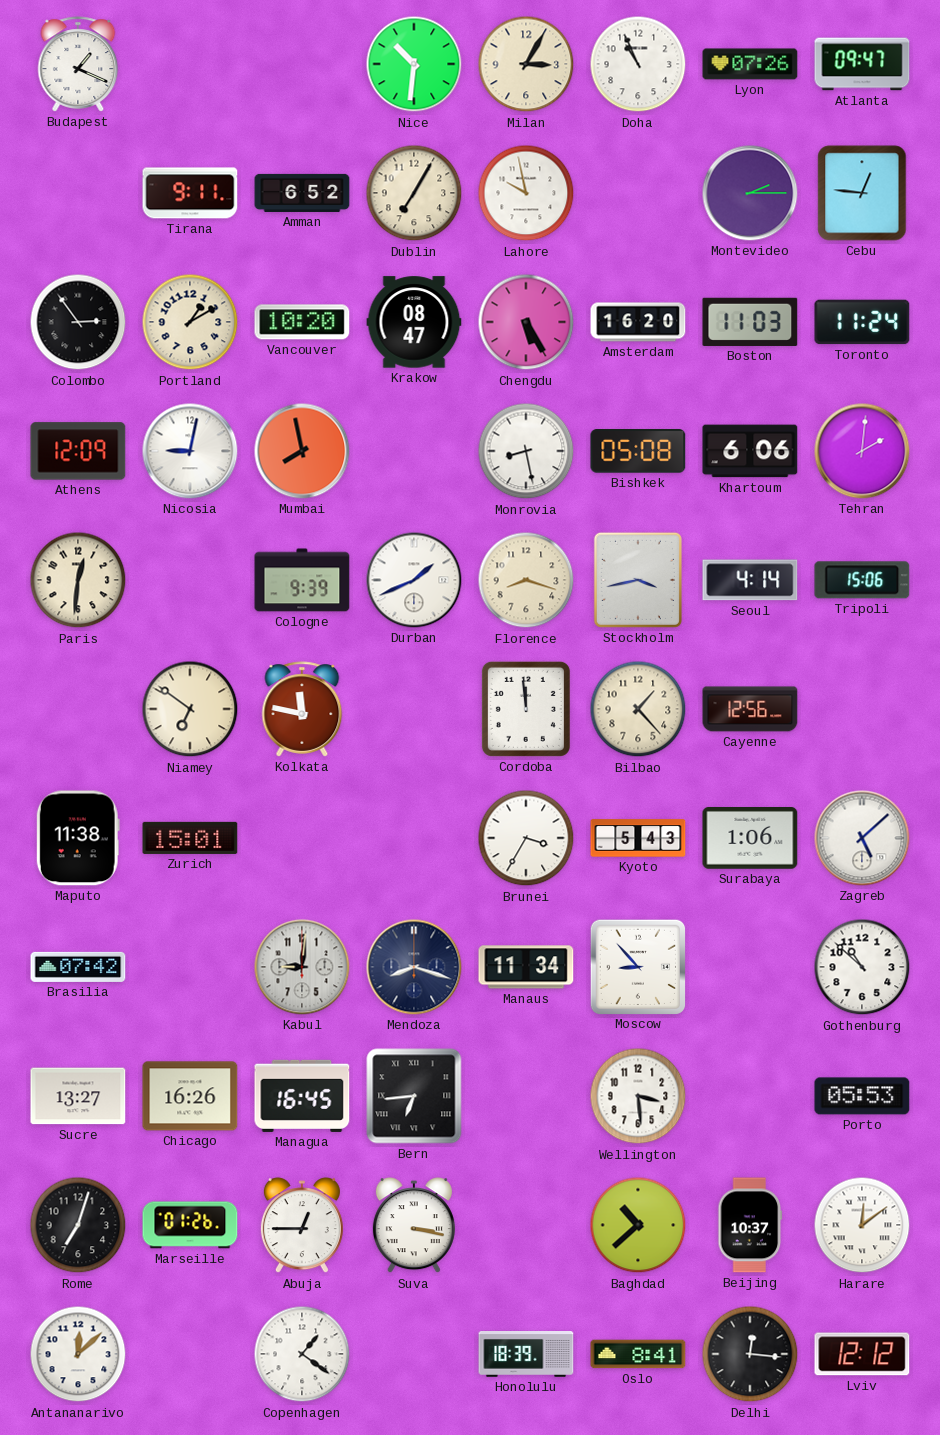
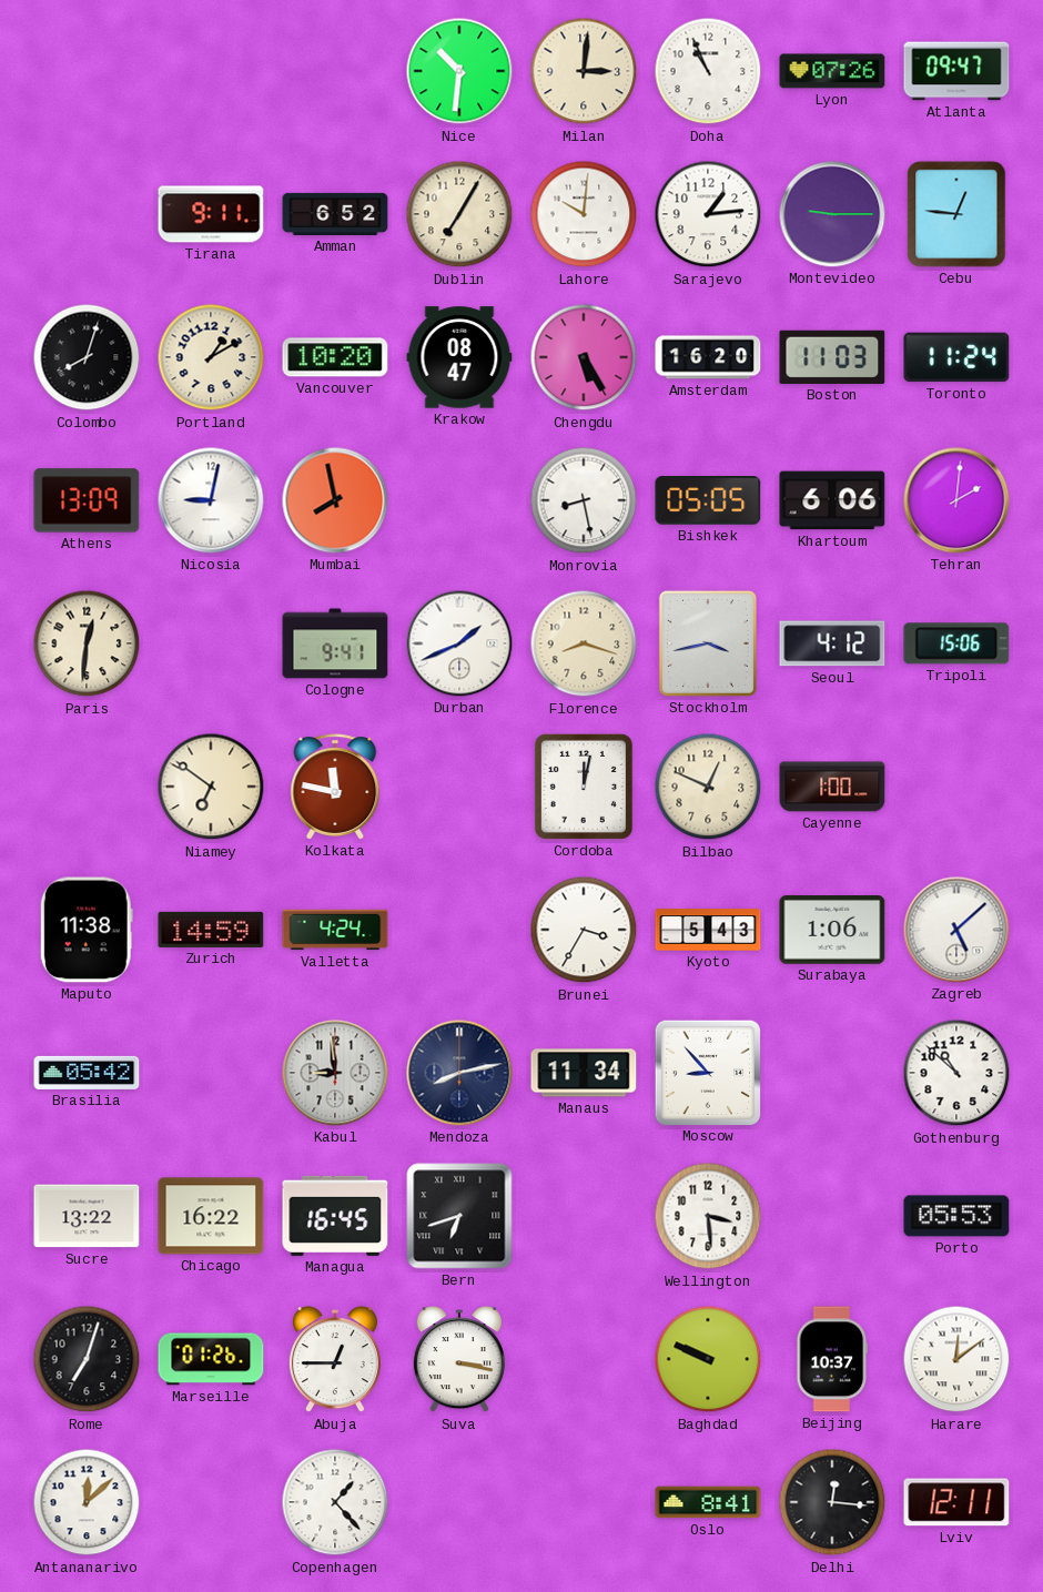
Budapest: 1:19 -> none
Milan: 3:05 -> 3:01
Lahore: 9:58 -> 10:01
Sarajevo: none -> 1:14
Montevideo: 2:15 -> 9:15
Colombo: 2:54 -> 8:03
Athens: 12:09 -> 13:09
Bishkek: 05:08 -> 05:05
Cologne: 9:39 -> 9:41
Seoul: 4:14 -> 4:12
Cordoba: 11:59 -> 12:02
Bilbao: 1:23 -> 12:49
Cayenne: 12:56 -> 1:00
Zurich: 15:01 -> 14:59
Valletta: none -> 4:24
Brasilia: 07:42 -> 05:42
Kabul: 9:01 -> 8:59
Mendoza: 8:18 -> 8:13
Sucre: 13:27 -> 13:22
Chicago: 16:26 -> 16:22
Bern: 6:44 -> 6:42
Baghdad: 10:38 -> 9:49
Copenhagen: 1:21 -> 1:23
Honolulu: 18:39 -> none
Lviv: 12:12 -> 12:11
